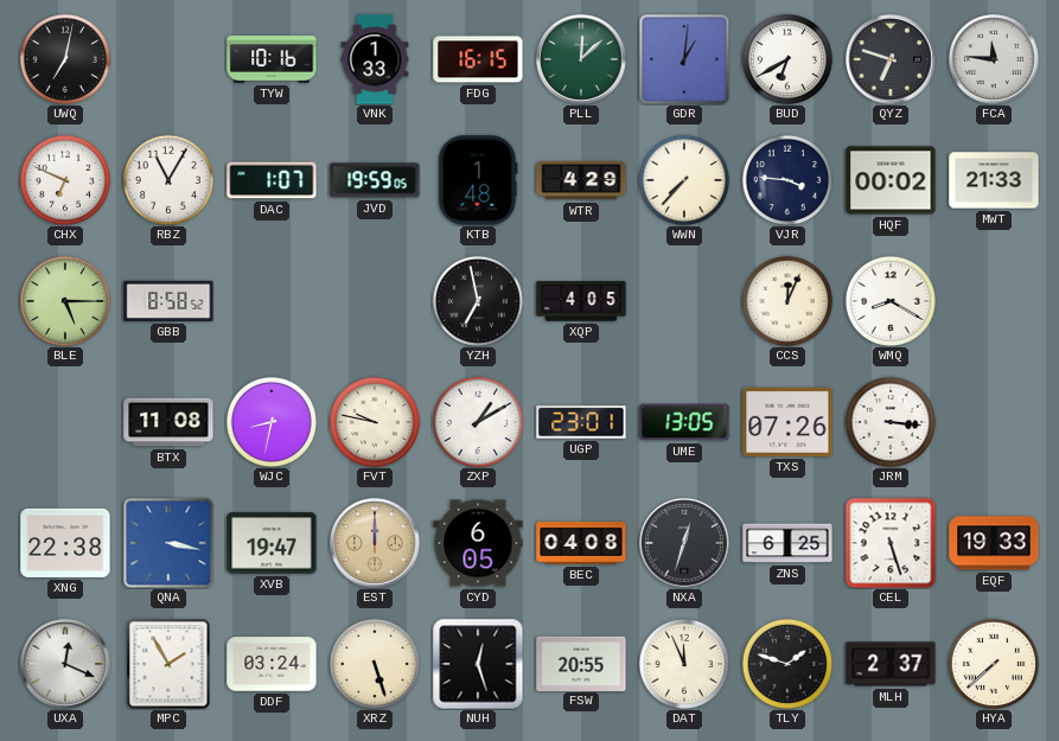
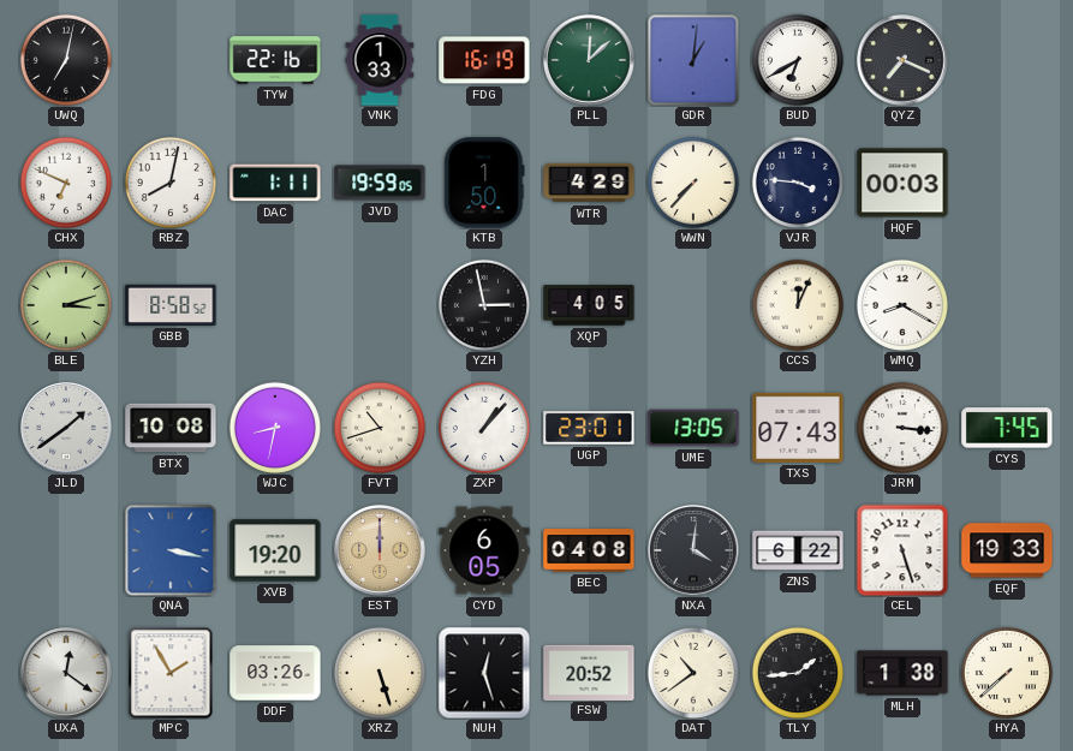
TYW: 10:16 -> 22:16
FDG: 16:15 -> 16:19
QYZ: 6:48 -> 7:19
FCA: 11:46 -> none
RBZ: 11:05 -> 8:02
DAC: 1:07 -> 1:11
KTB: 1:48 -> 1:50
HQF: 00:02 -> 00:03
MWT: 21:33 -> none
BLE: 5:15 -> 3:12
YZH: 6:58 -> 2:58
JLD: none -> 1:39
BTX: 11:08 -> 10:08
FVT: 9:47 -> 10:42
ZXP: 1:10 -> 1:07
TXS: 07:26 -> 07:43
CYS: none -> 7:45
XNG: 22:38 -> none
XVB: 19:47 -> 19:20
NXA: 12:33 -> 4:01
ZNS: 6:25 -> 6:22
UXA: 12:19 -> 12:21
DDF: 03:24 -> 03:26
FSW: 20:55 -> 20:52
DAT: 11:56 -> 10:39
TLY: 1:48 -> 1:44
MLH: 2:37 -> 1:38
